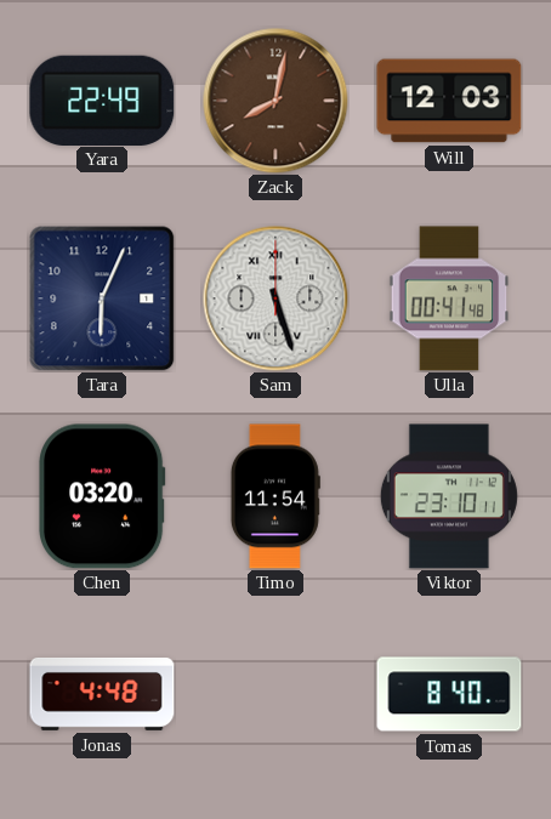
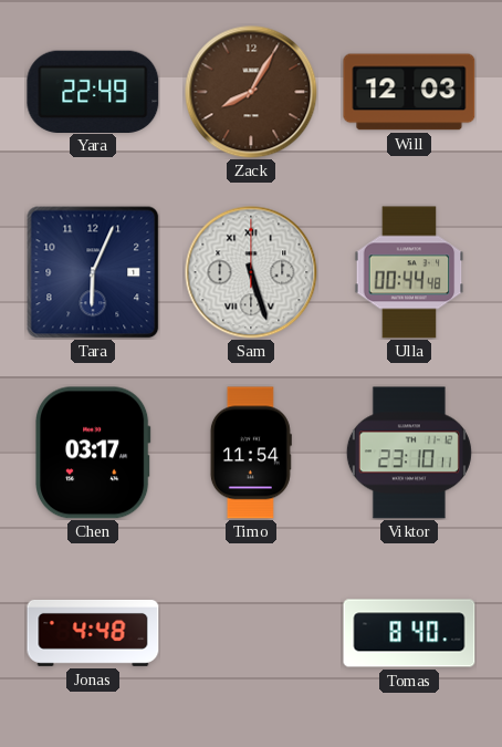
Zack: 8:02 -> 8:05
Ulla: 00:41 -> 00:44
Chen: 03:20 -> 03:17
